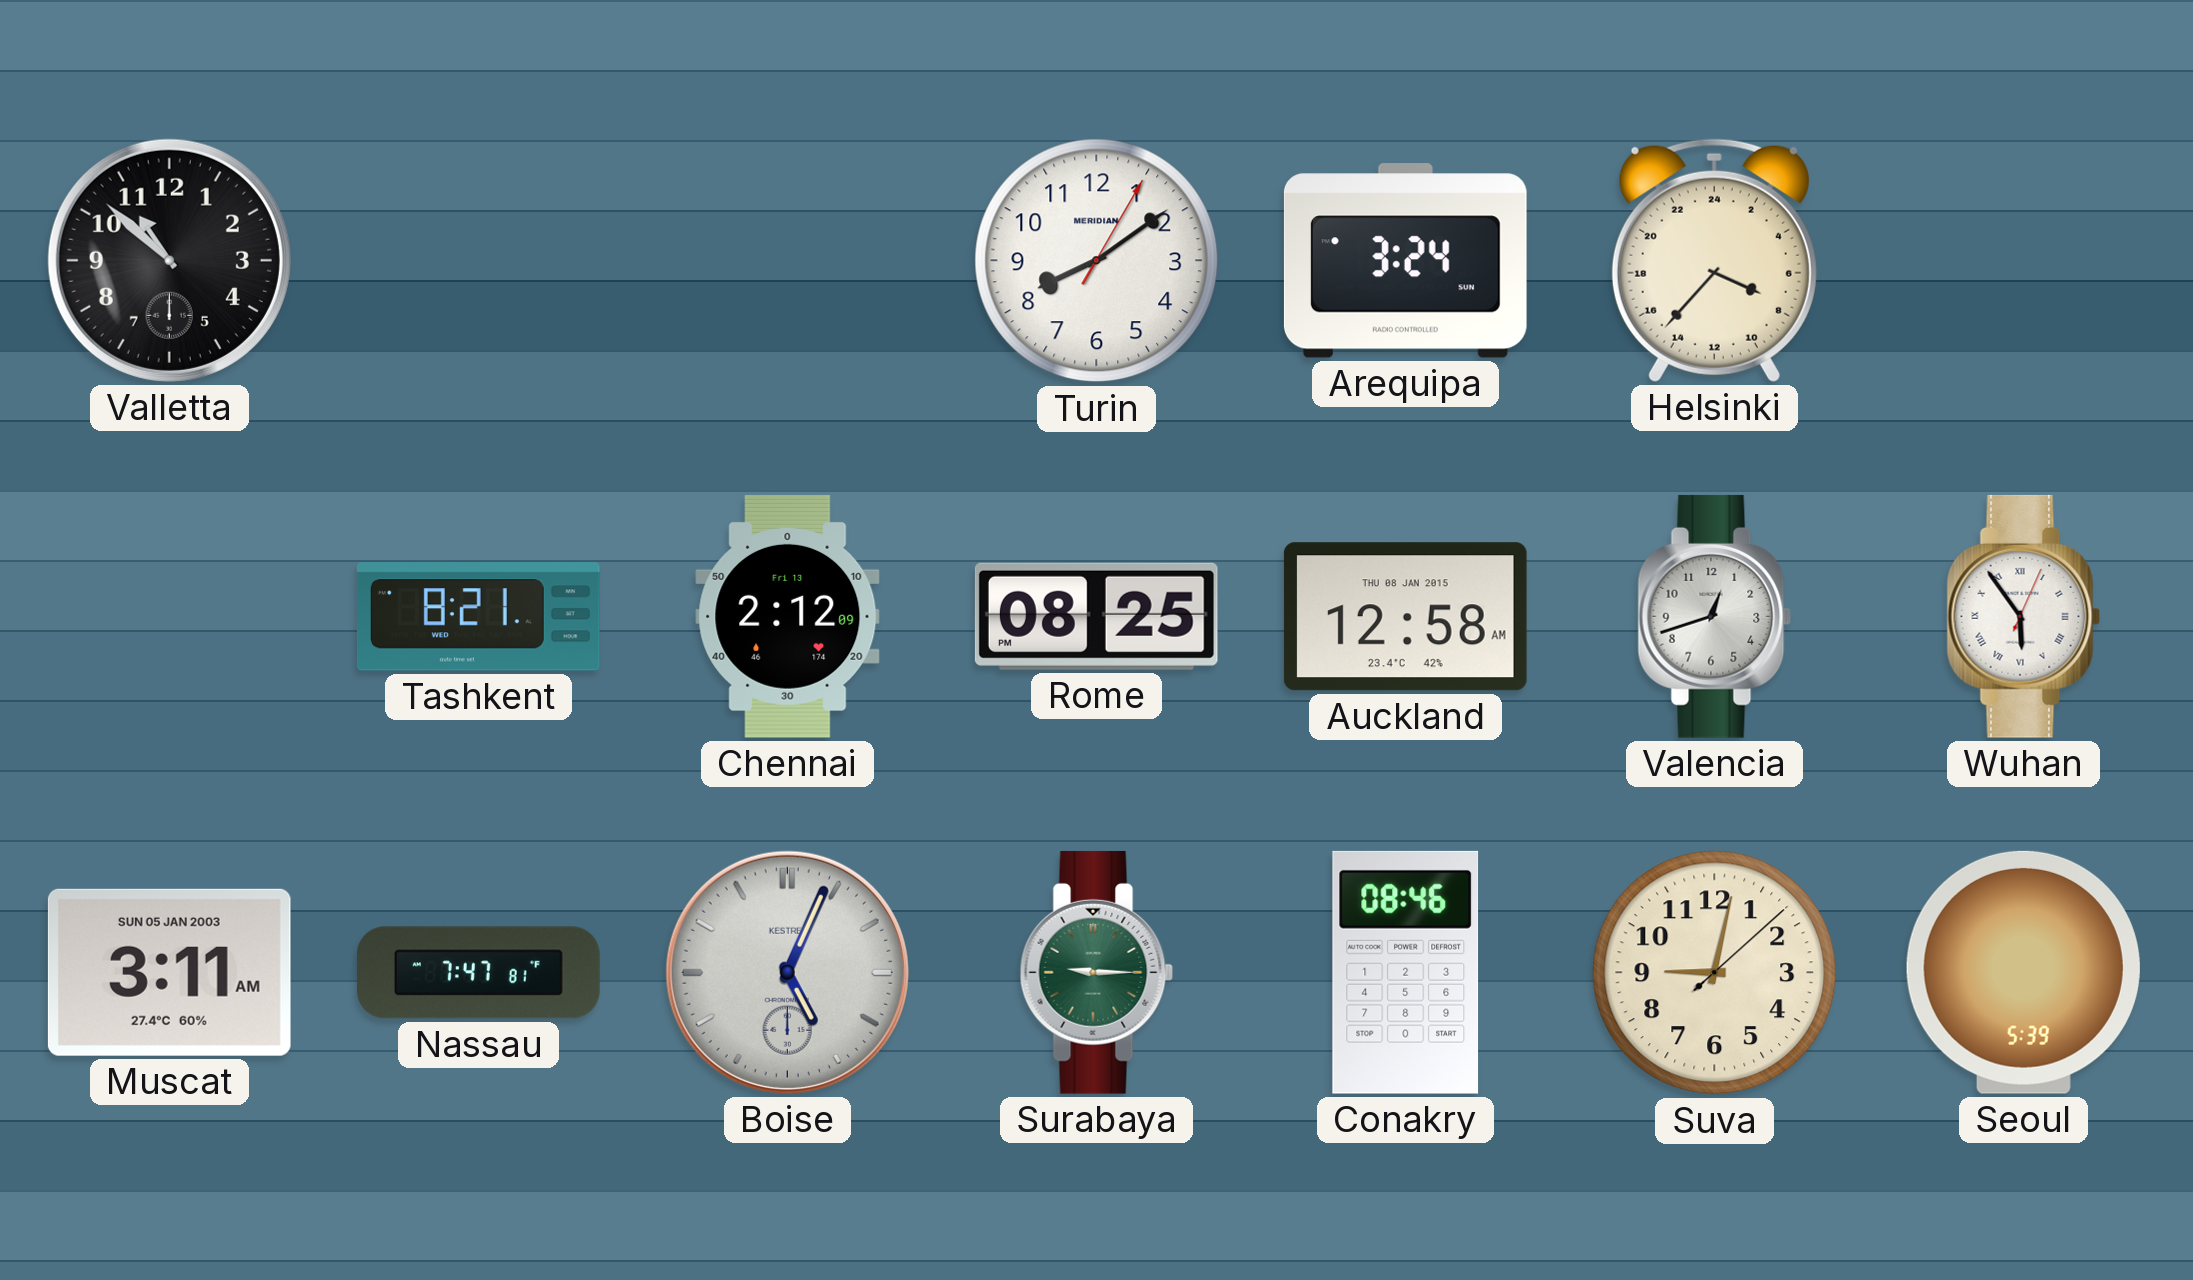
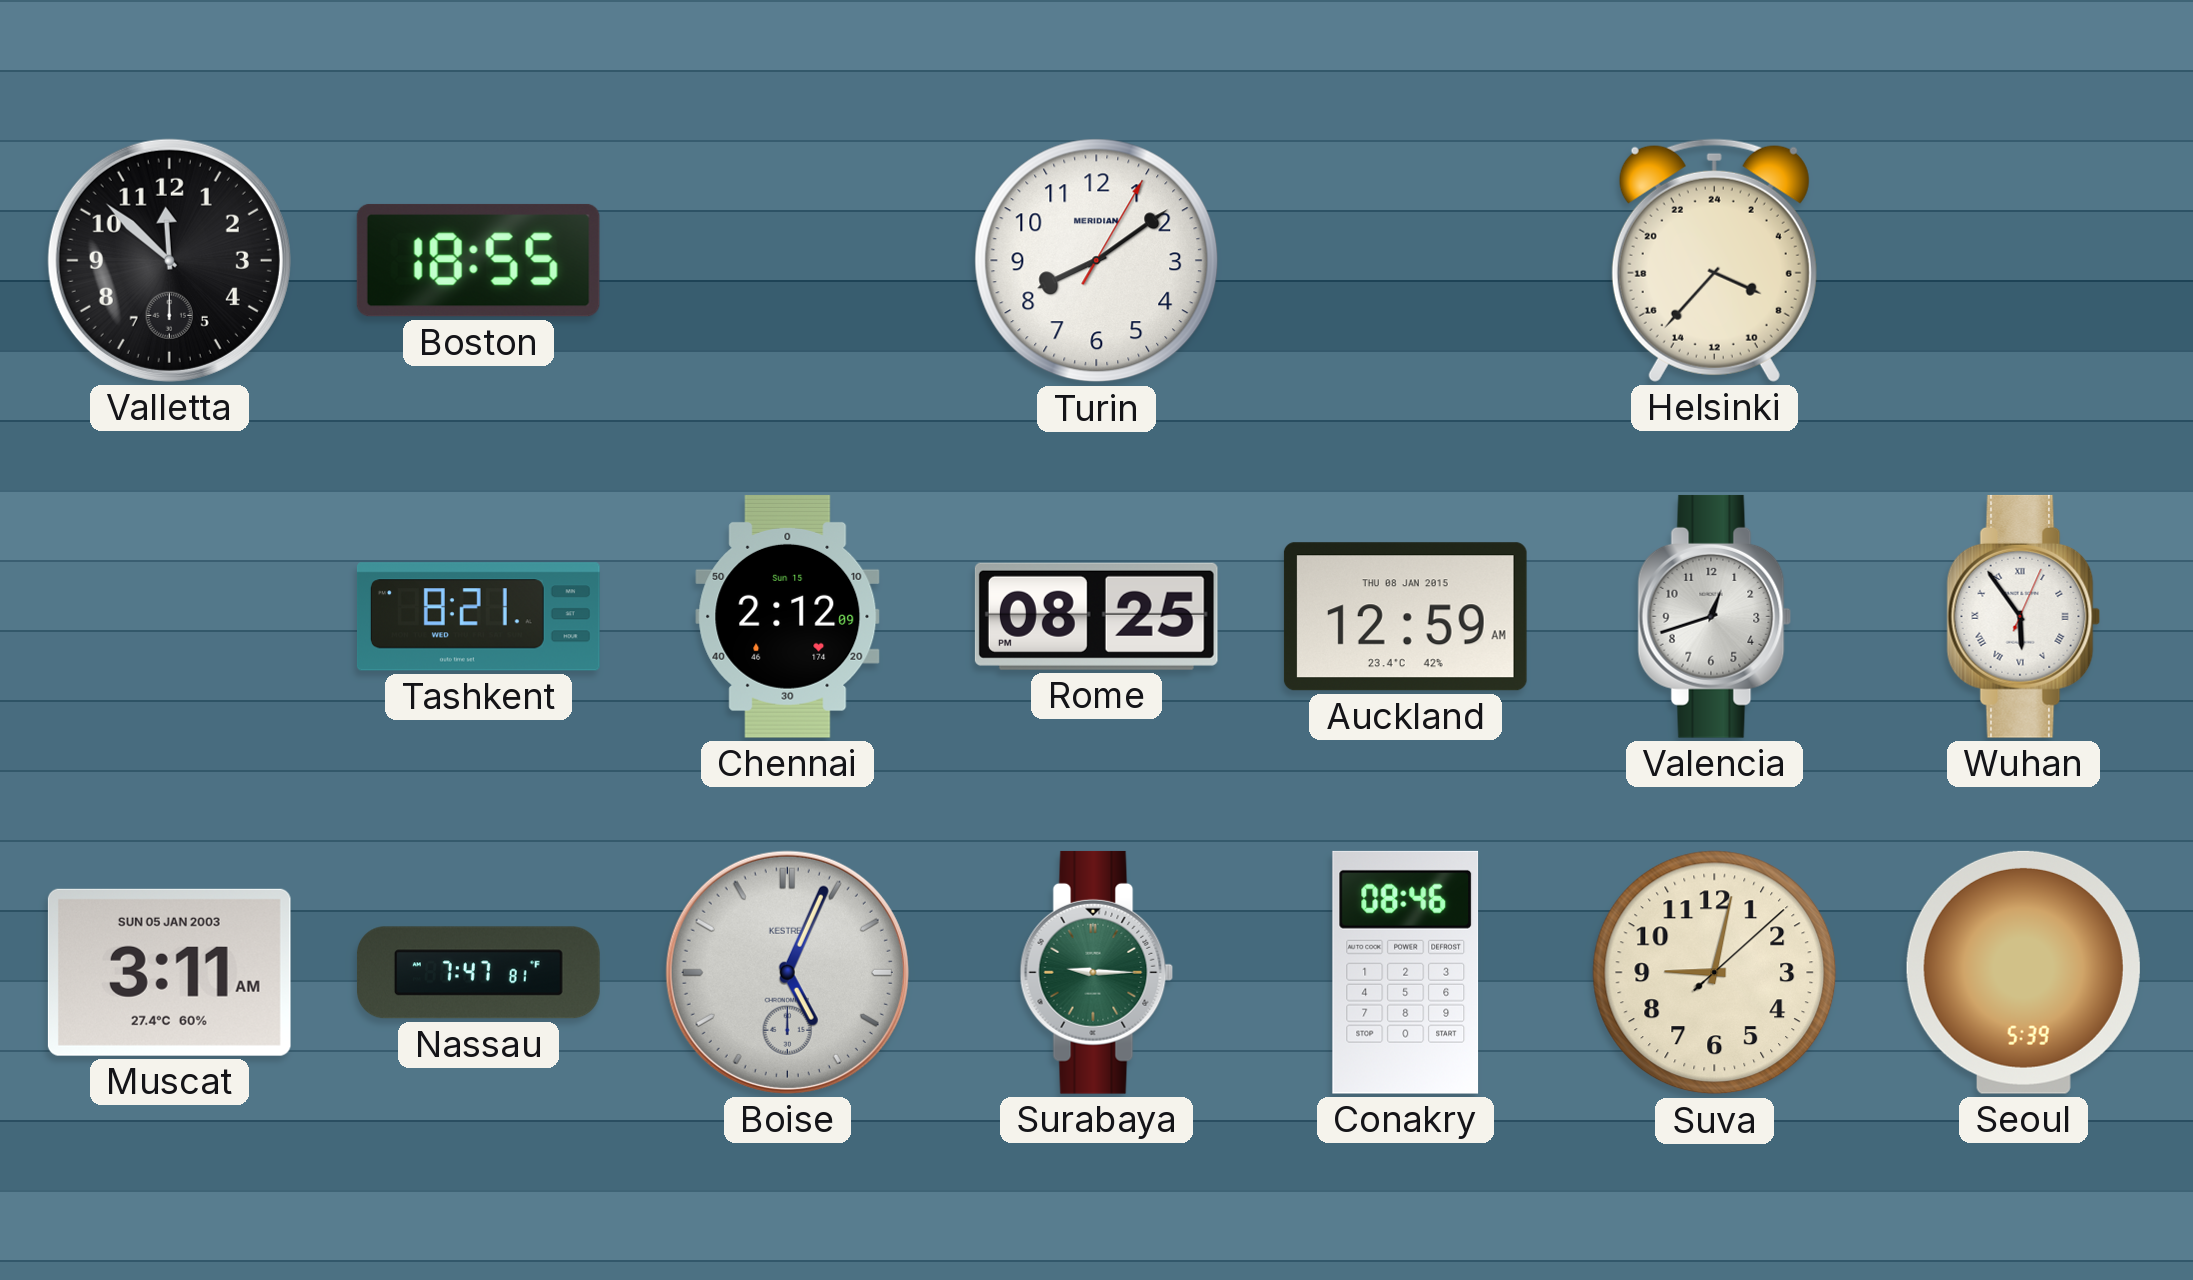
Valletta: 10:52 -> 11:52
Boston: none -> 18:55
Arequipa: 3:24 -> none
Chennai date: Fri 13 -> Sun 15
Auckland: 12:58 -> 12:59
